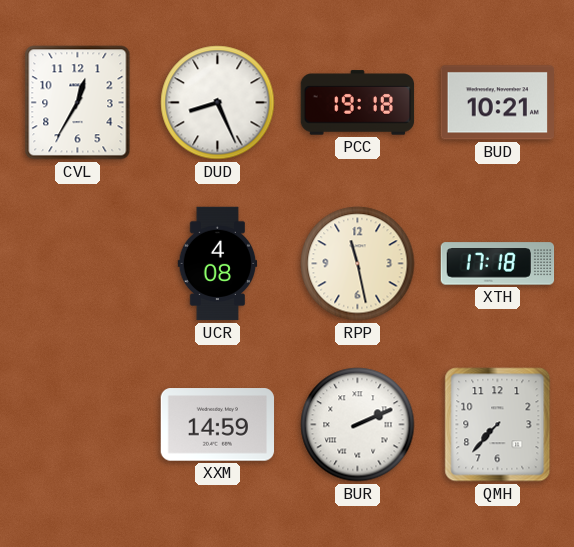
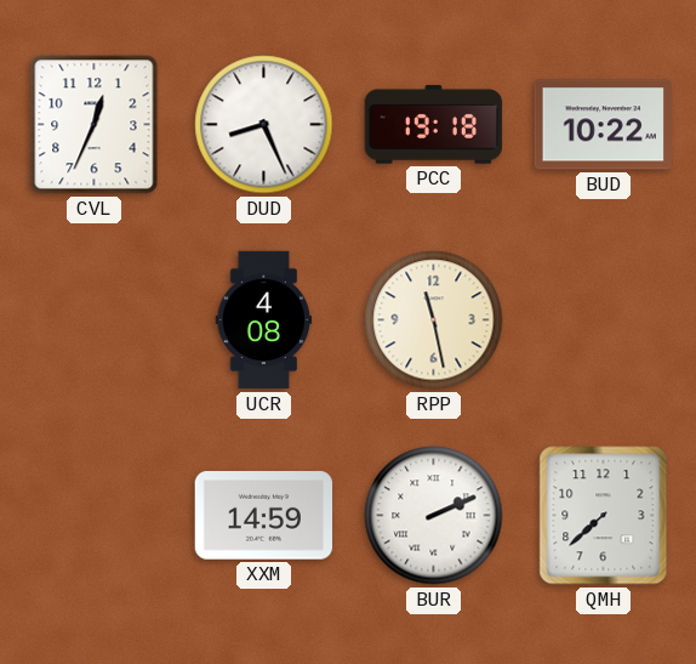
CVL: 12:35 -> 12:34
BUD: 10:21 -> 10:22
XTH: 17:18 -> none
QMH: 7:37 -> 7:38
